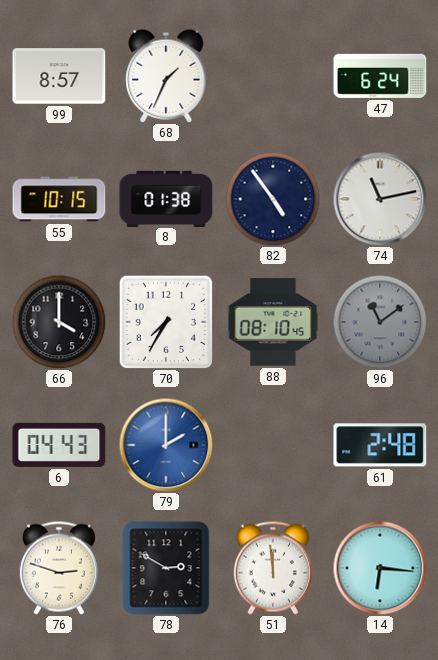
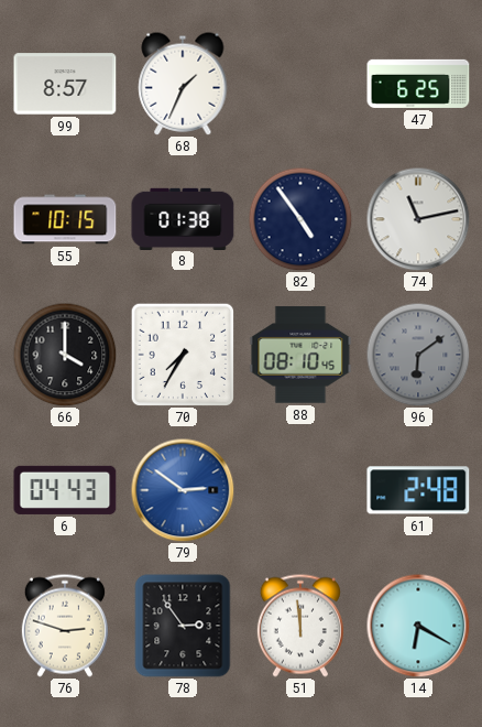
47: 6:24 -> 6:25
96: 11:09 -> 6:09
79: 2:00 -> 2:51
78: 2:50 -> 2:54
14: 6:16 -> 6:20
